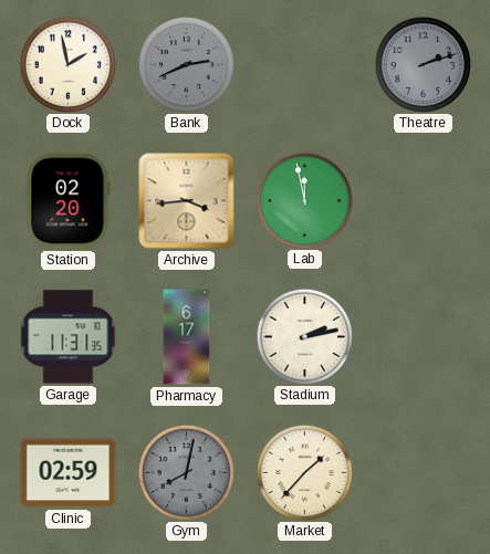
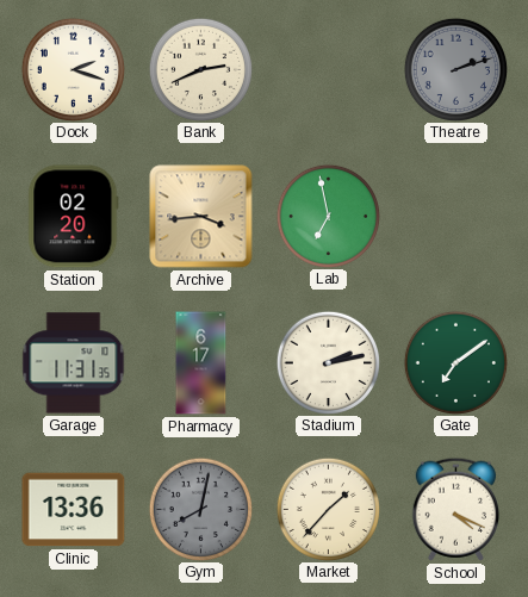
Dock: 1:58 -> 2:18
Bank dial: grey -> cream
Lab: 11:58 -> 6:58
Gate: none -> 7:09
Clinic: 02:59 -> 13:36
School: none -> 4:19
